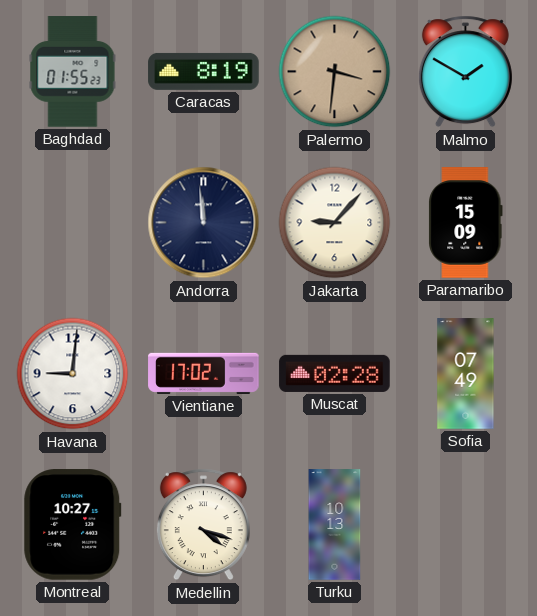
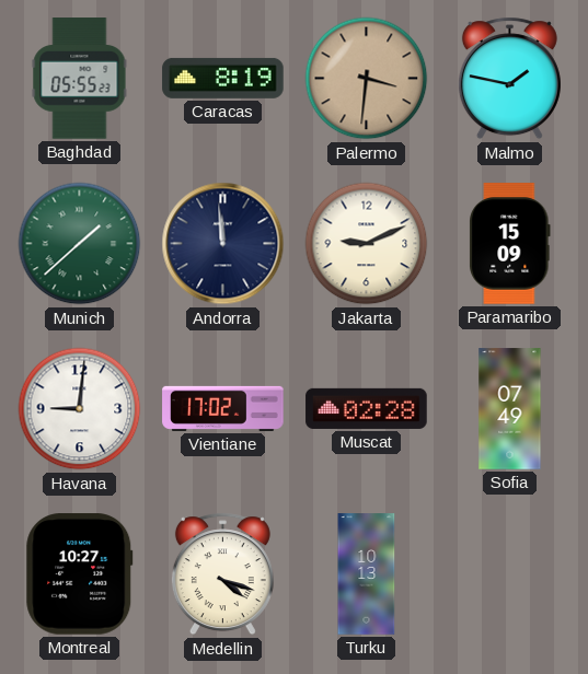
Baghdad: 01:55 -> 05:55
Malmo: 1:50 -> 1:47
Munich: none -> 1:38
Jakarta: 9:07 -> 9:11
